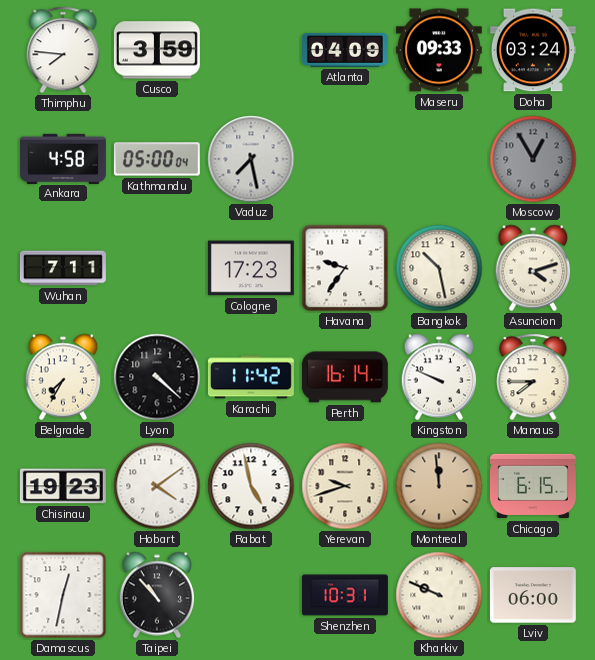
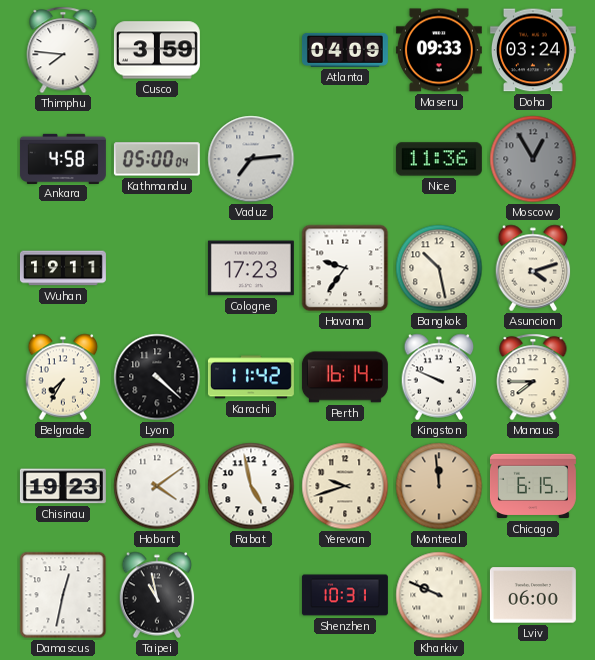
Vaduz: 7:28 -> 7:14
Nice: none -> 11:36
Wuhan: 7:11 -> 19:11
Taipei: 10:53 -> 10:58
